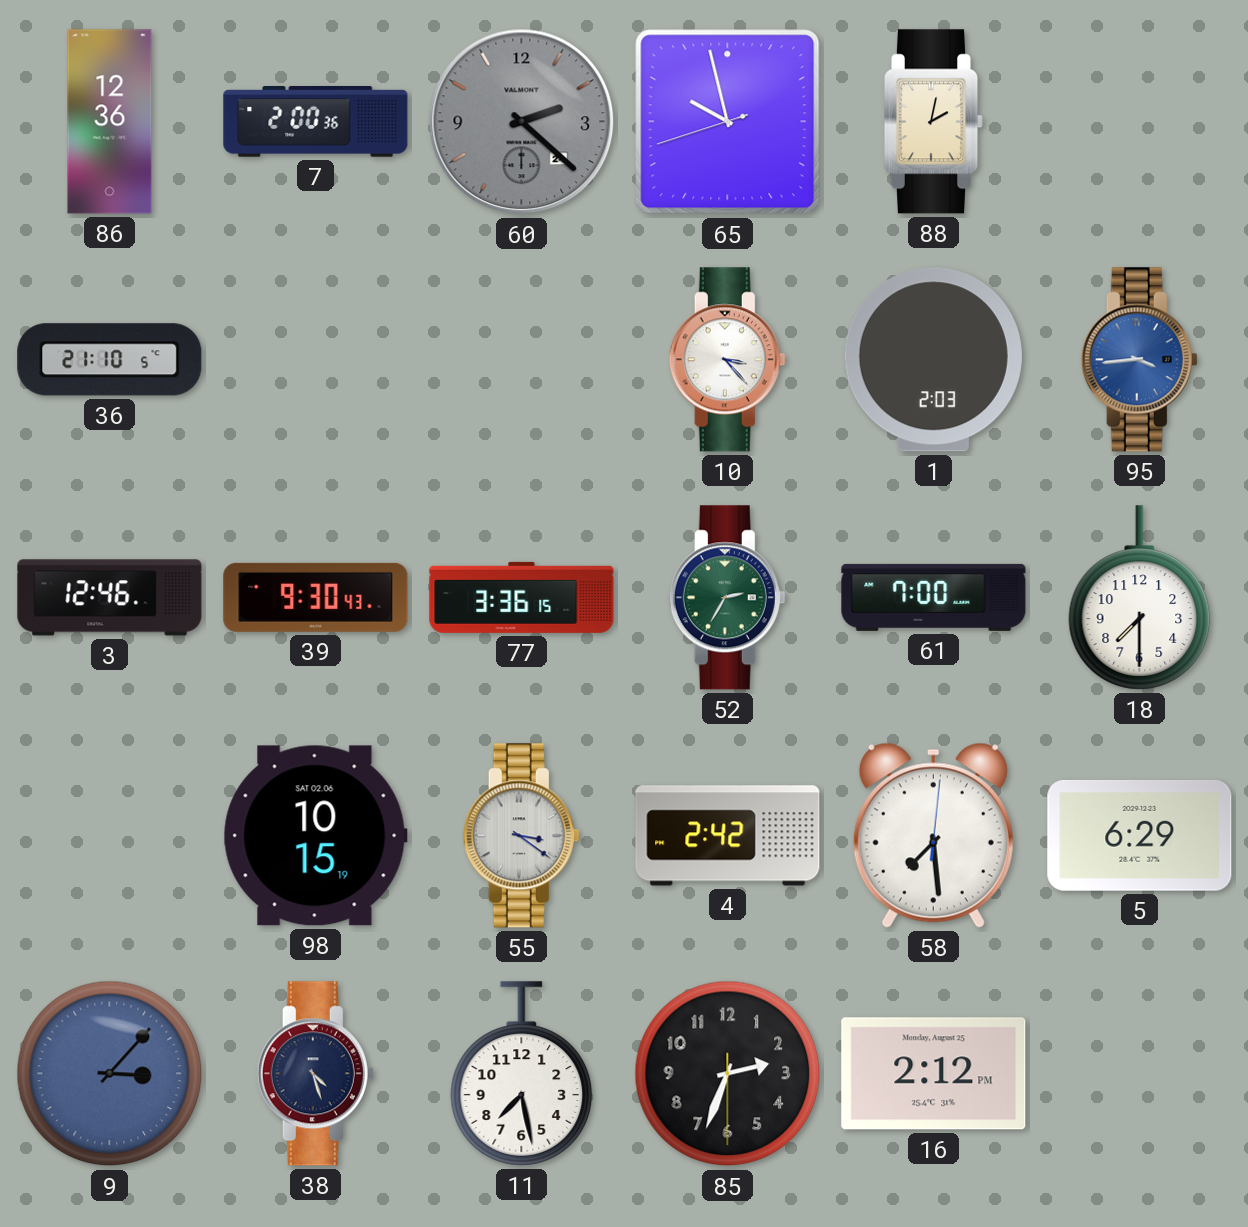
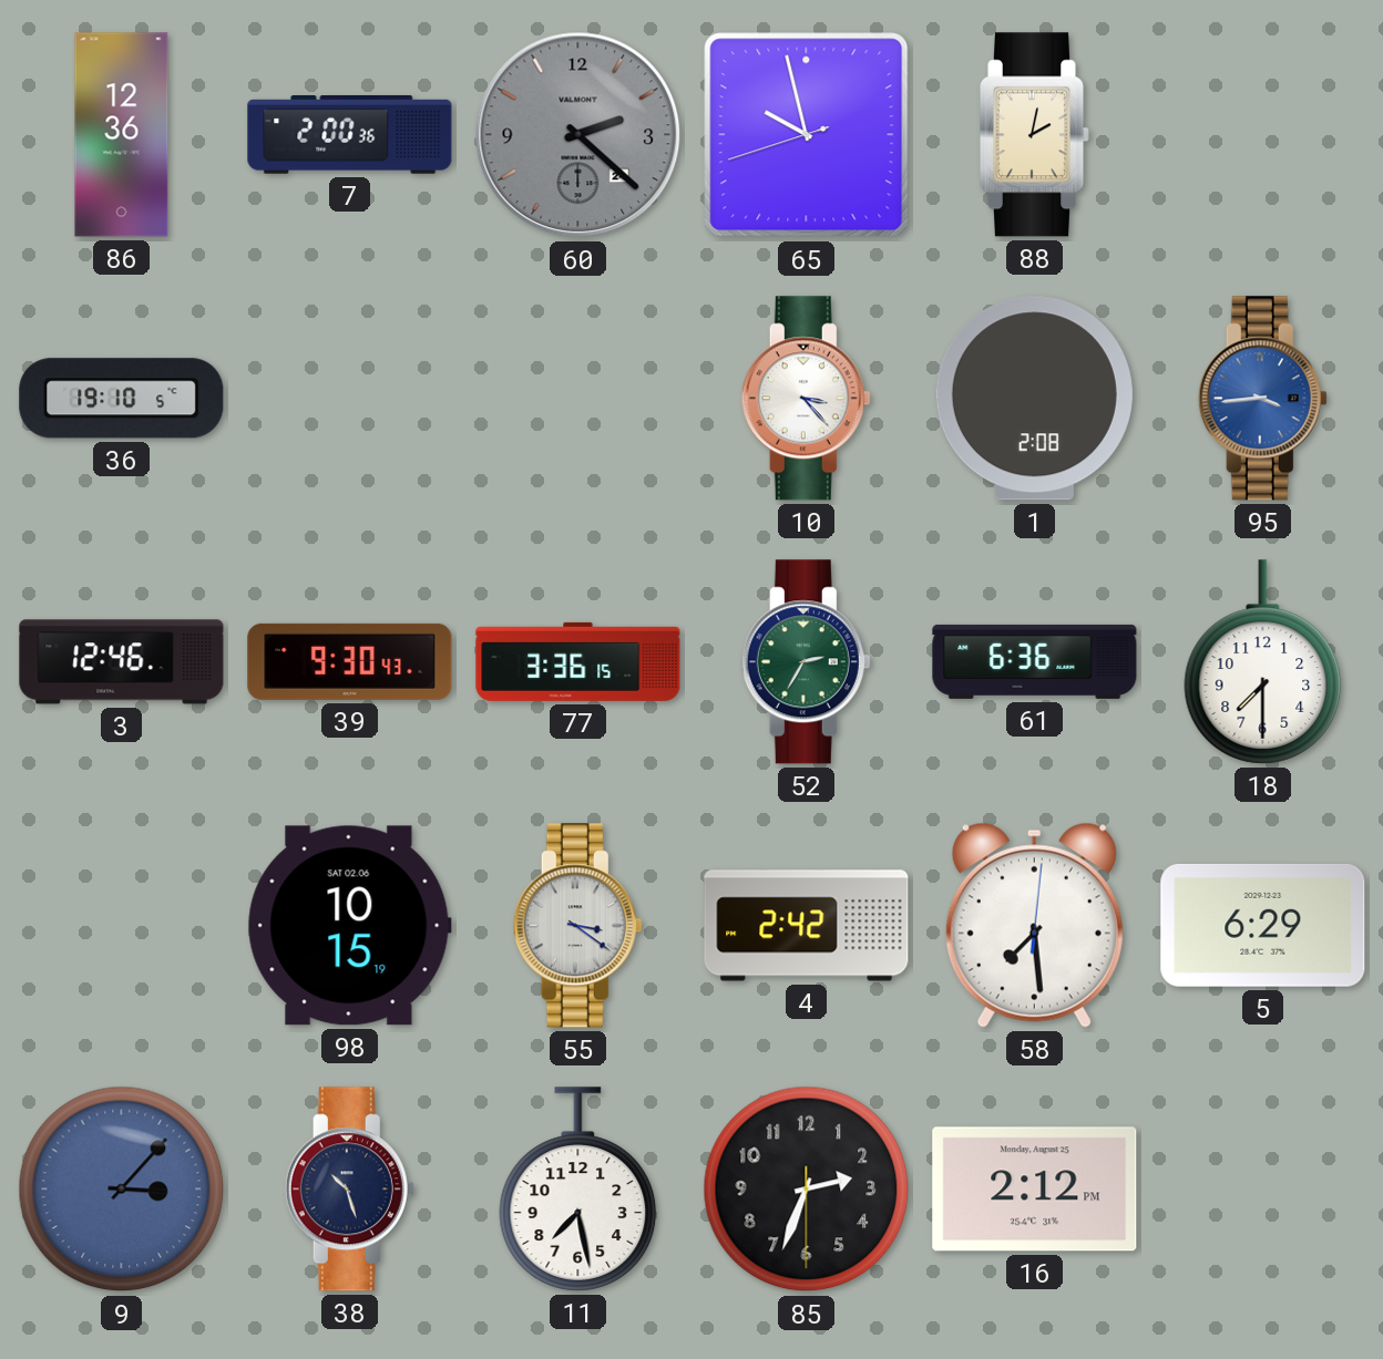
36: 21:10 -> 19:10
1: 2:03 -> 2:08
61: 7:00 -> 6:36
38: 4:27 -> 10:27
